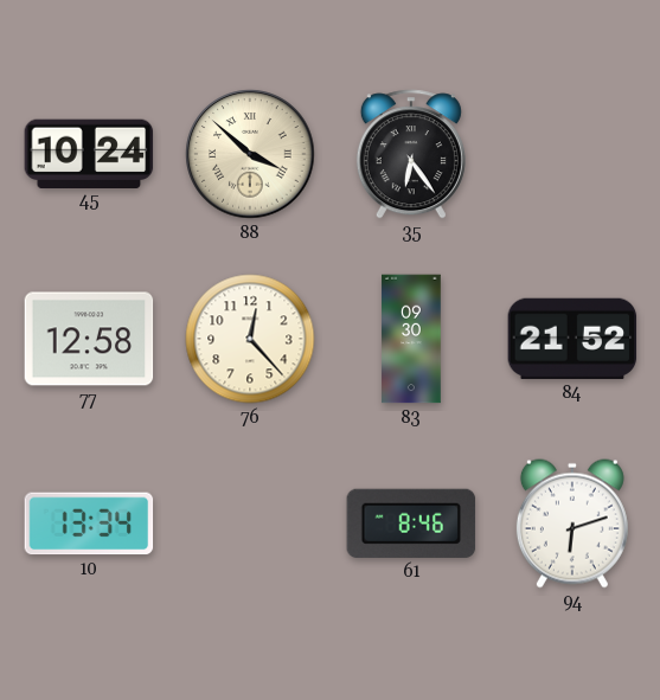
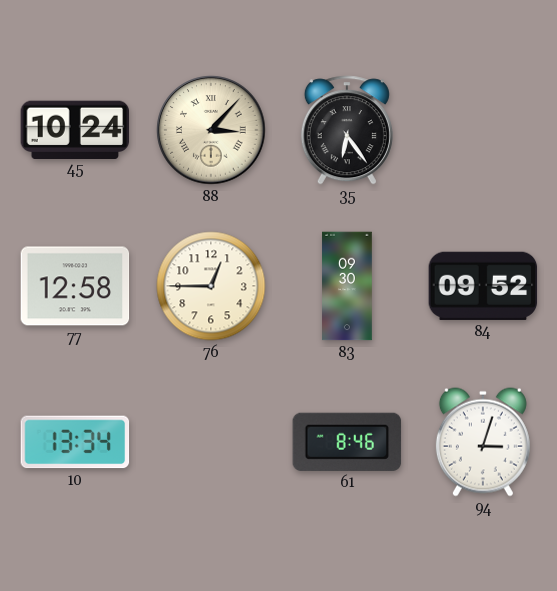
88: 3:52 -> 3:07
76: 12:23 -> 12:45
84: 21:52 -> 09:52
94: 6:12 -> 3:03
